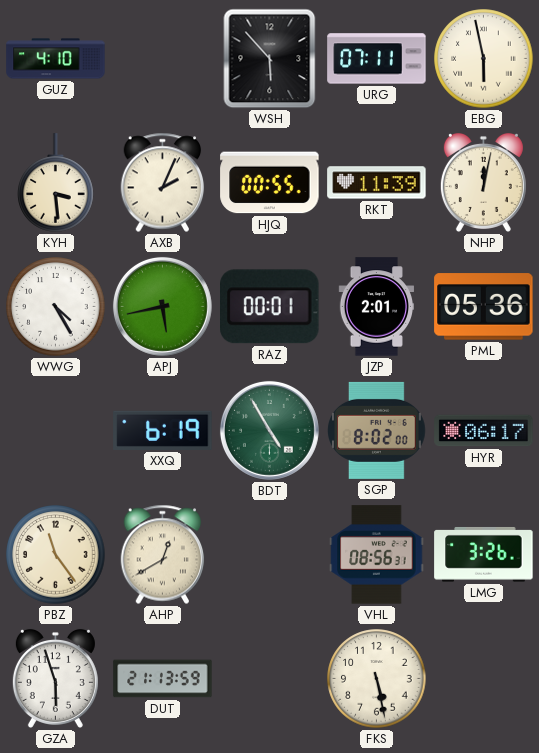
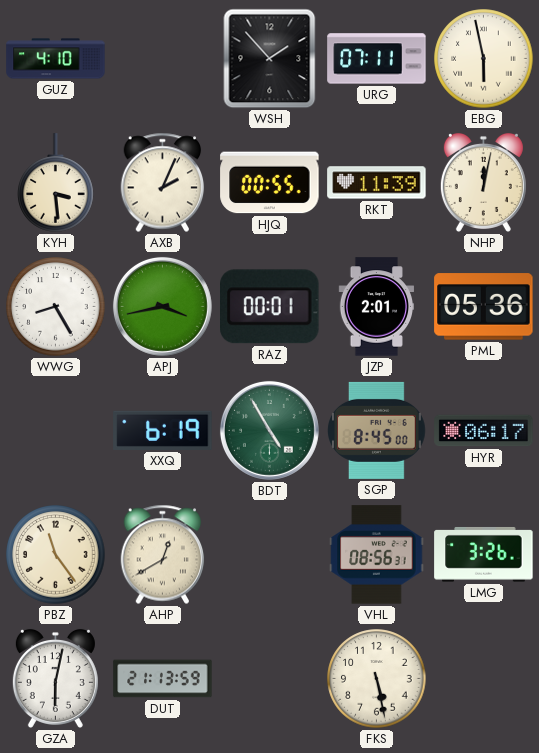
WSH: 5:53 -> 1:53
WWG: 4:25 -> 8:25
APJ: 5:43 -> 3:43
SGP: 8:02 -> 8:45
GZA: 5:57 -> 6:02
